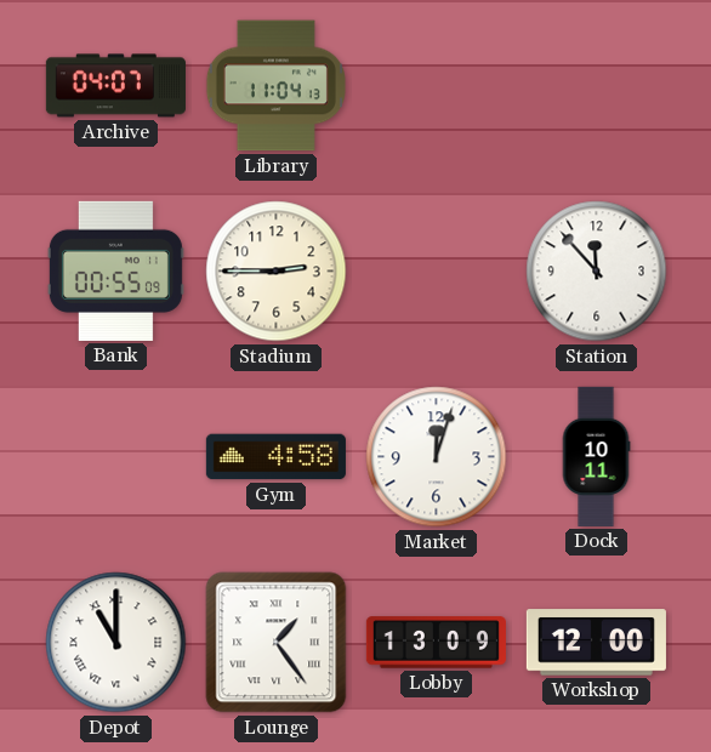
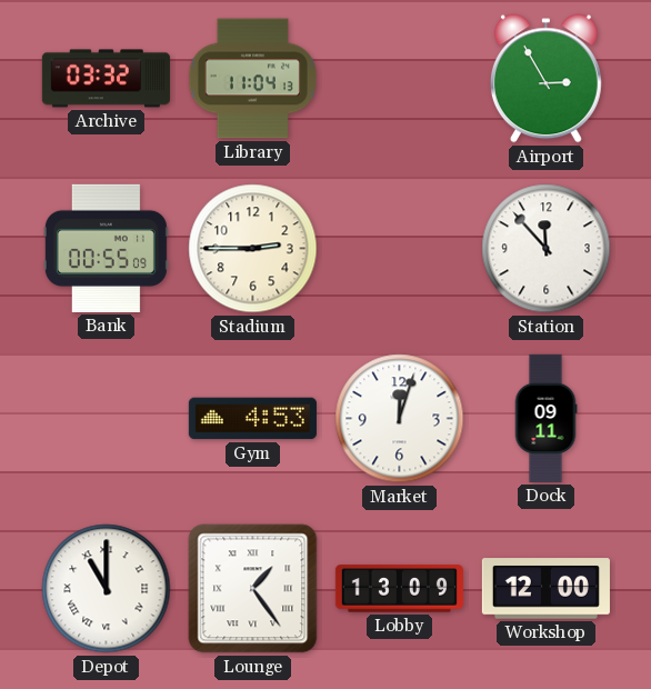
Archive: 04:07 -> 03:32
Airport: none -> 2:55
Gym: 4:58 -> 4:53
Dock: 10:11 -> 09:11
